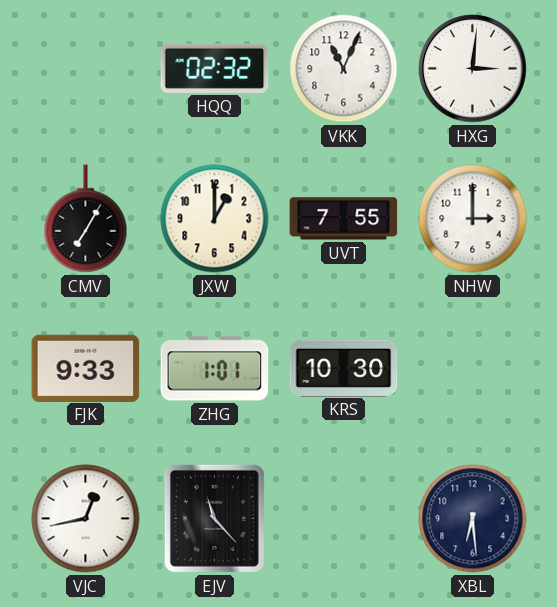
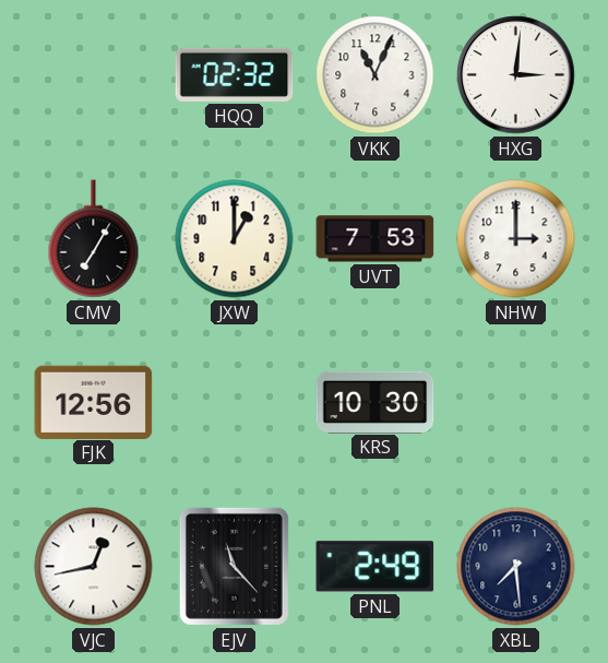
UVT: 7:55 -> 7:53
FJK: 9:33 -> 12:56
ZHG: 1:01 -> none
PNL: none -> 2:49
XBL: 6:29 -> 7:29
